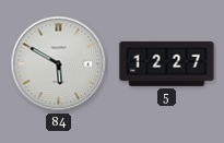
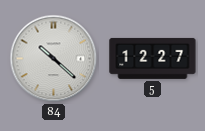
84: 5:50 -> 10:22
